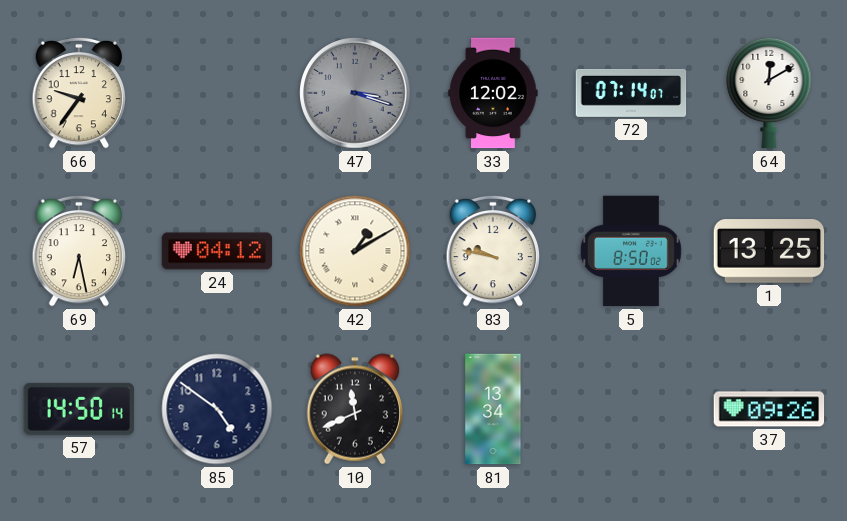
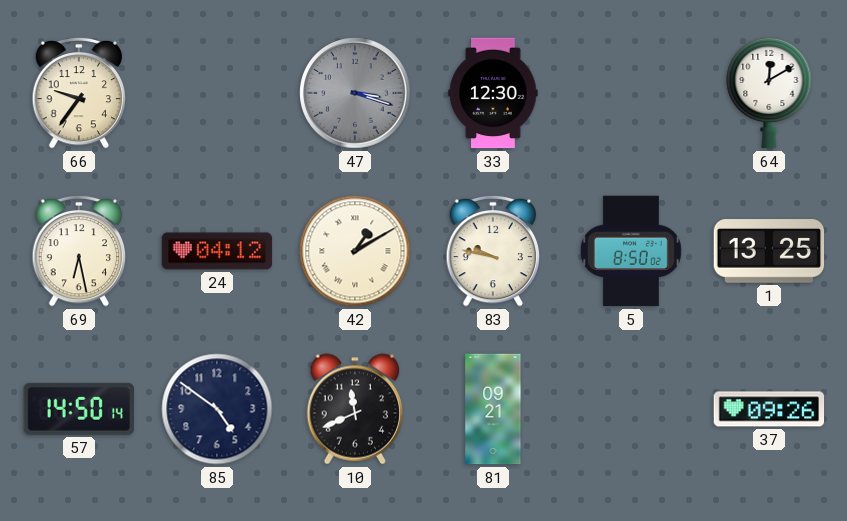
33: 12:02 -> 12:30
72: 07:14 -> none
81: 13:34 -> 09:21
